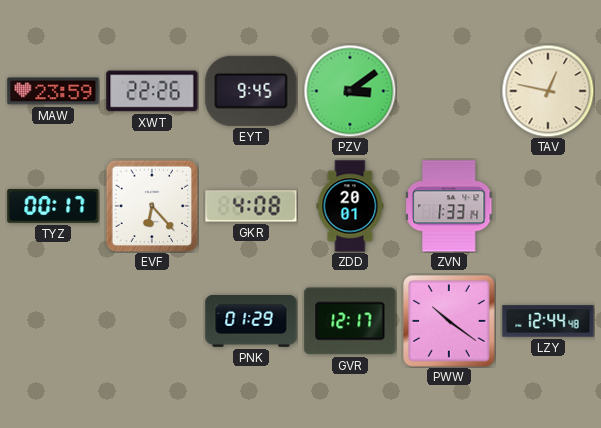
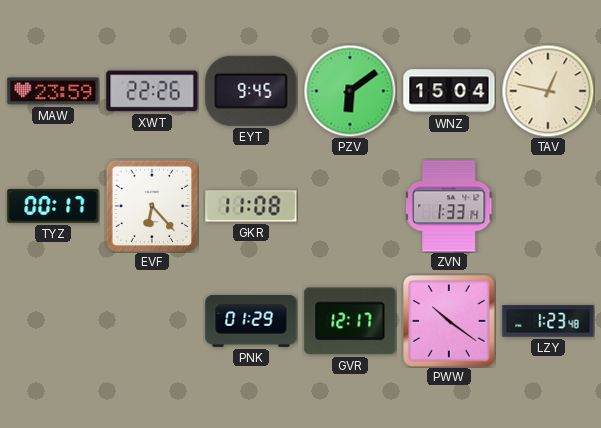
PZV: 3:09 -> 6:09
WNZ: none -> 15:04
GKR: 4:08 -> 11:08
ZDD: 20:01 -> none
LZY: 12:44 -> 1:23
